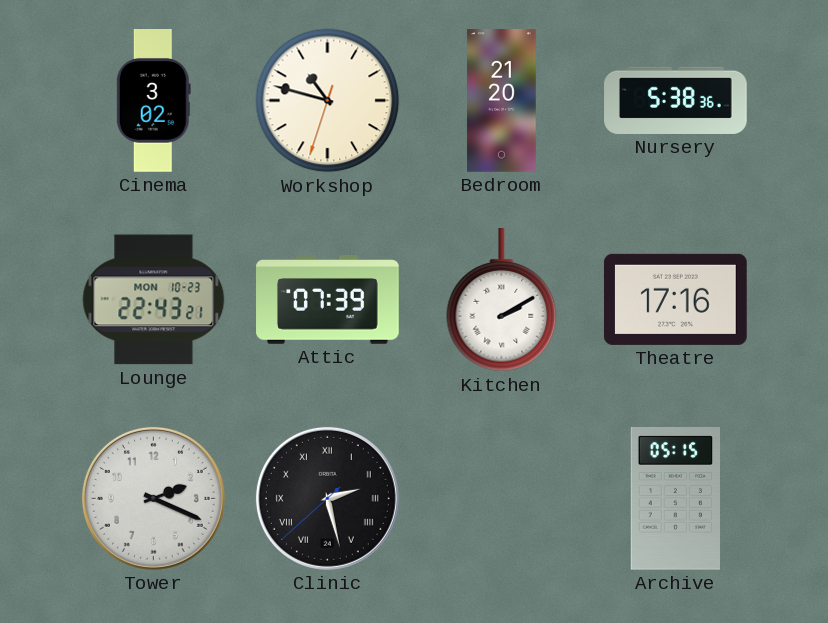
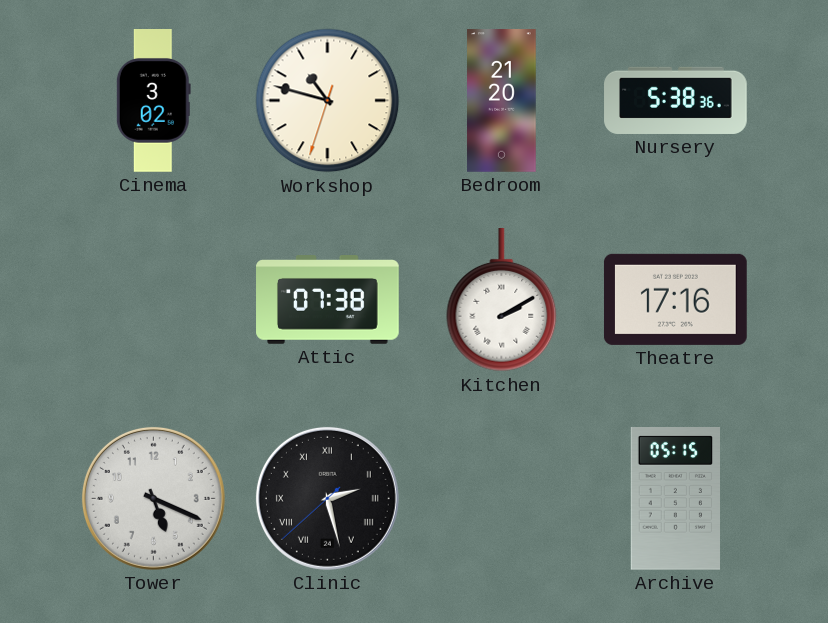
Lounge: 22:43 -> none
Attic: 07:39 -> 07:38
Tower: 2:19 -> 5:19
